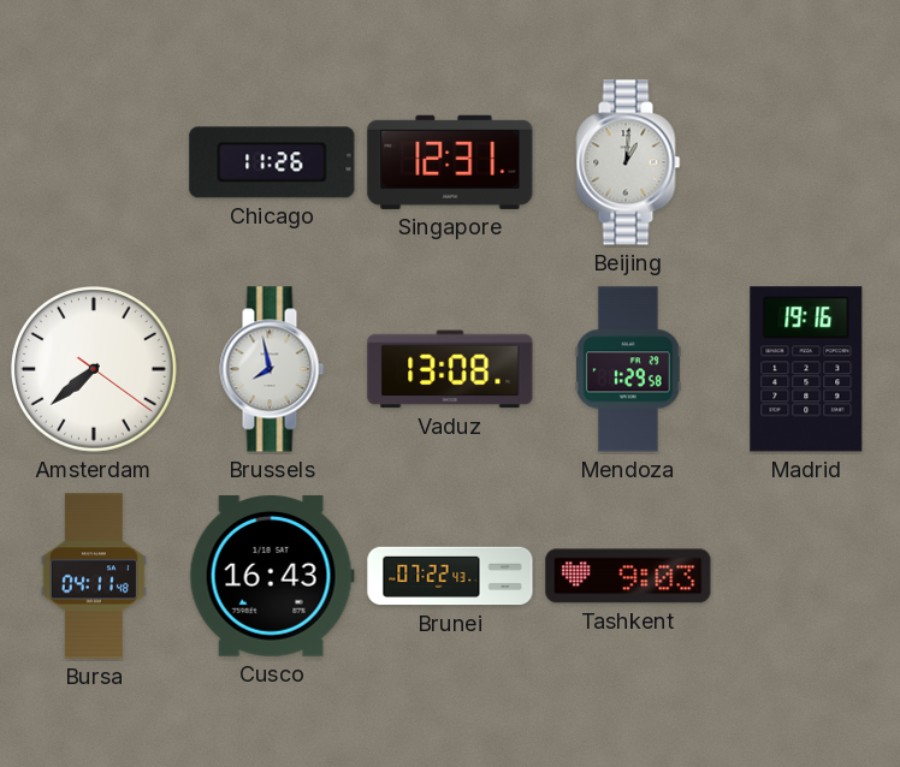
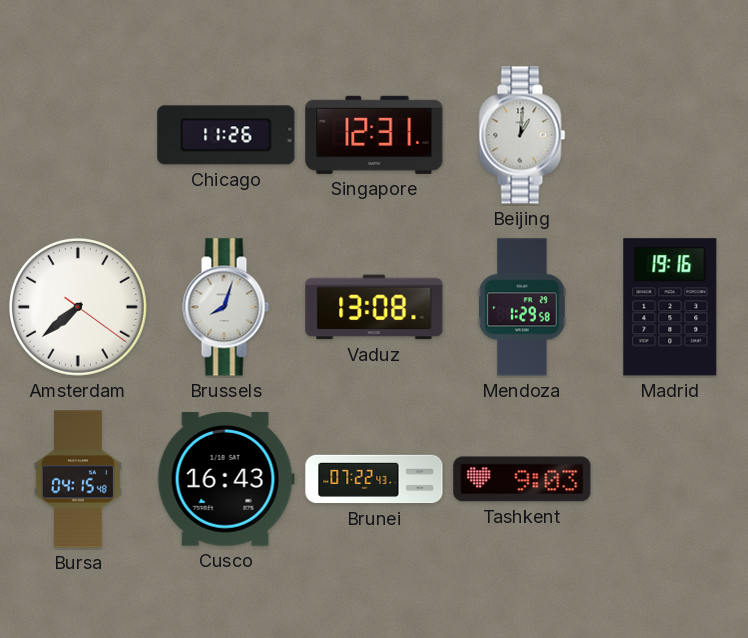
Brussels: 7:58 -> 8:03
Bursa: 04:11 -> 04:15
